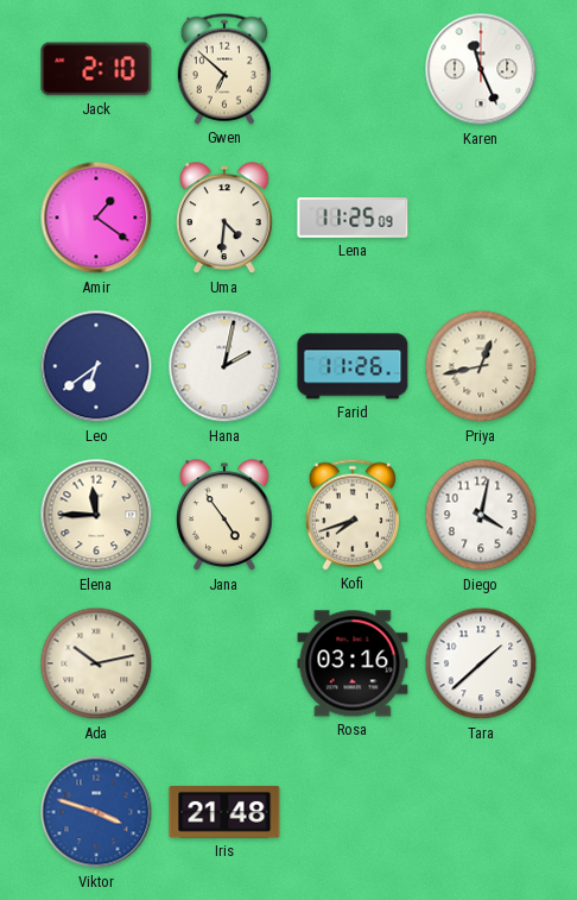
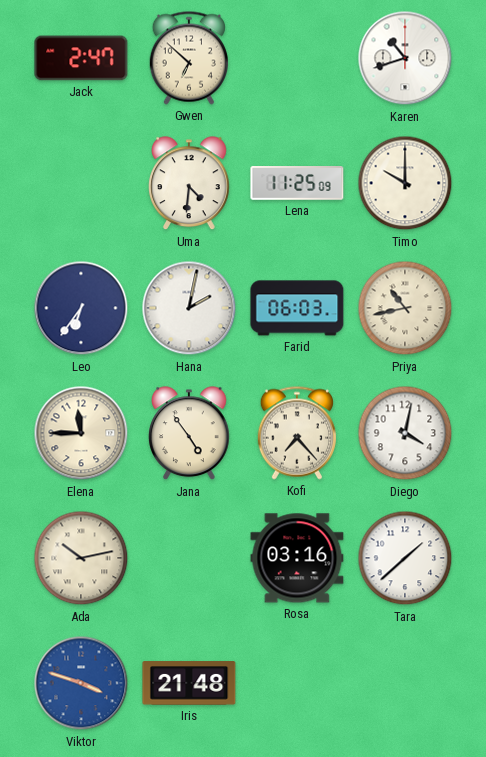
Jack: 2:10 -> 2:47
Karen: 11:26 -> 10:42
Amir: 1:21 -> none
Timo: none -> 10:00
Leo: 6:39 -> 6:36
Farid: 11:26 -> 06:03
Priya: 12:43 -> 10:43
Kofi: 7:42 -> 7:23
